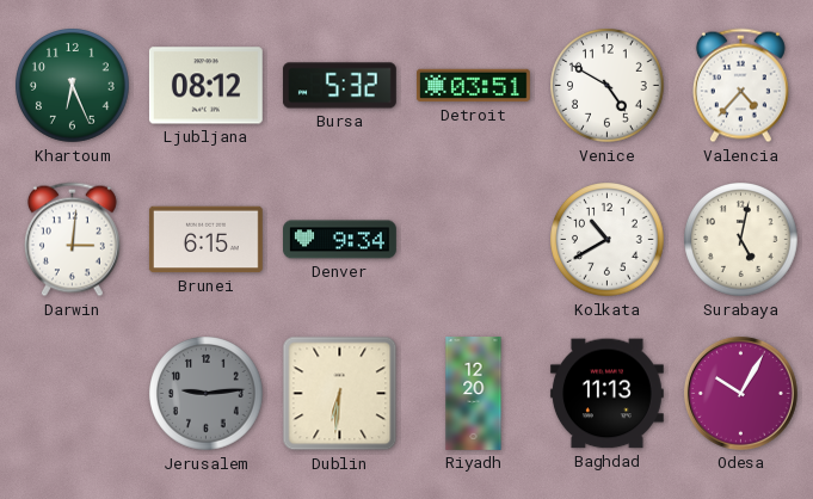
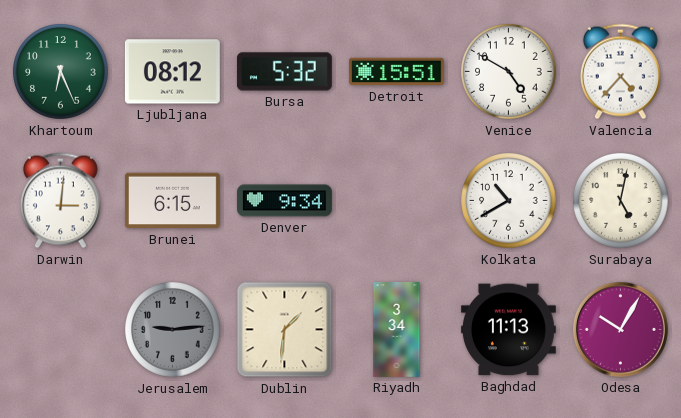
Detroit: 03:51 -> 15:51
Dublin: 6:31 -> 1:31
Riyadh: 12:20 -> 3:34
